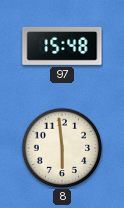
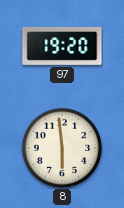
97: 15:48 -> 19:20
